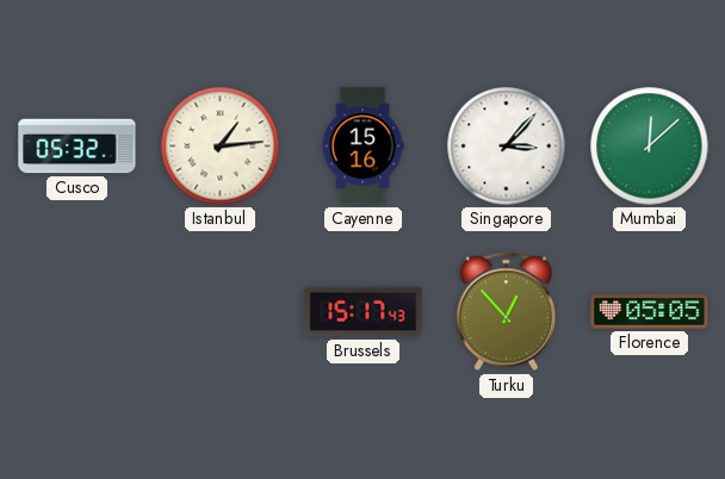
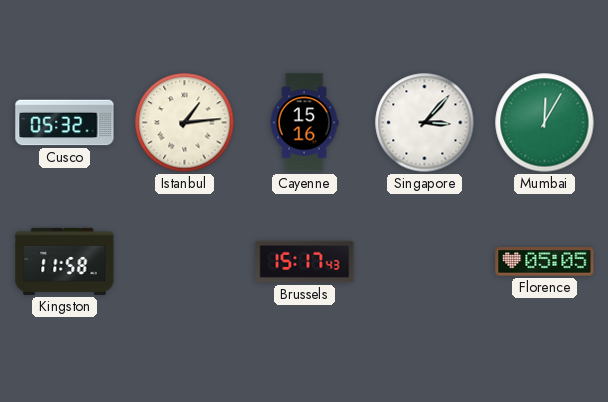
Mumbai: 12:08 -> 12:05
Kingston: none -> 11:58
Turku: 12:53 -> none
